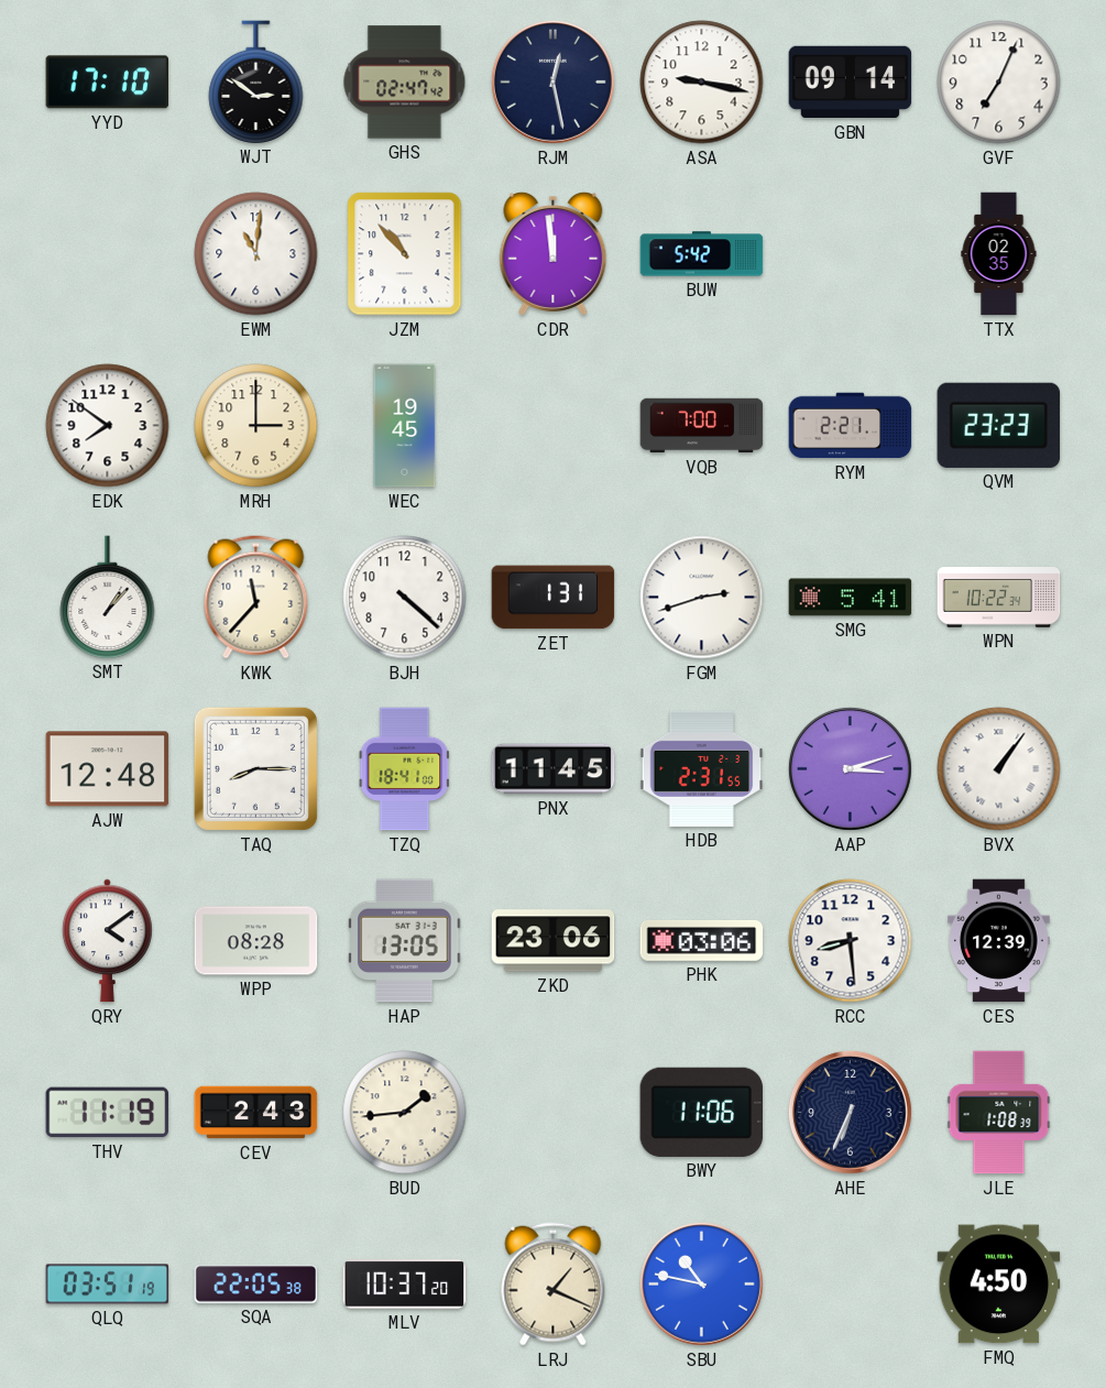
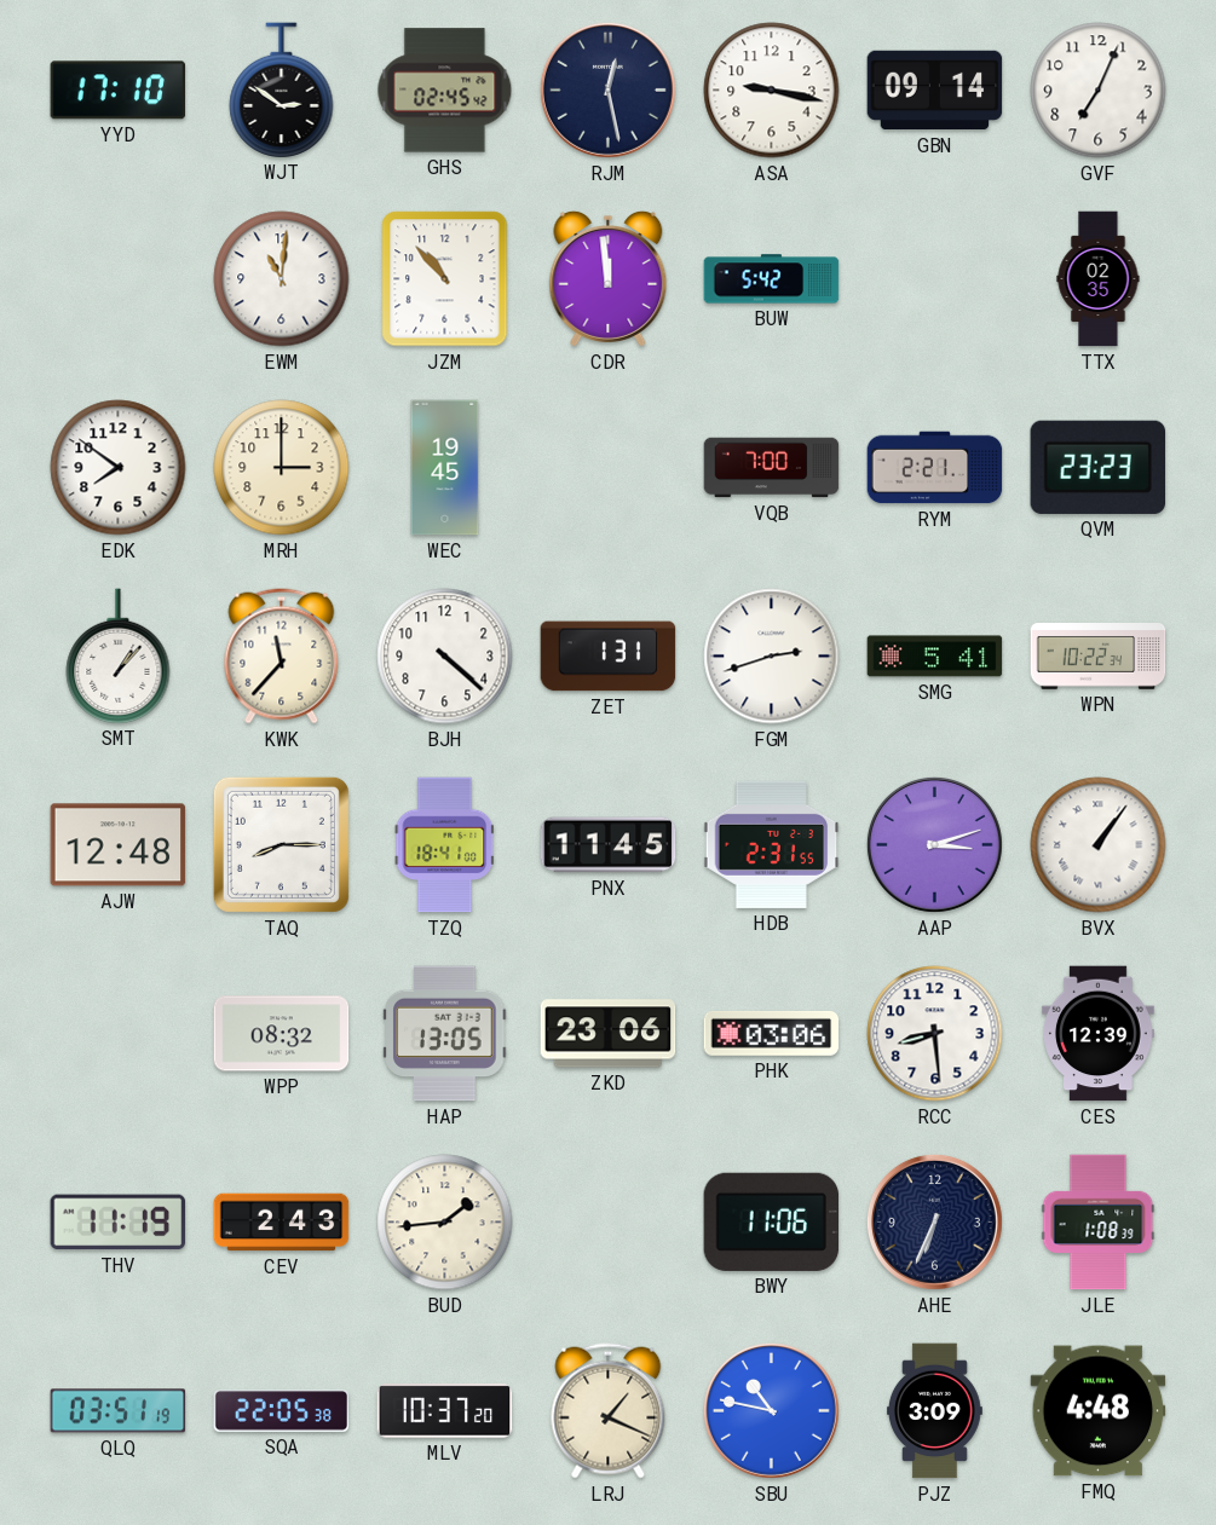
GHS: 02:47 -> 02:45
QRY: 4:09 -> none
WPP: 08:28 -> 08:32
PJZ: none -> 3:09
FMQ: 4:50 -> 4:48
